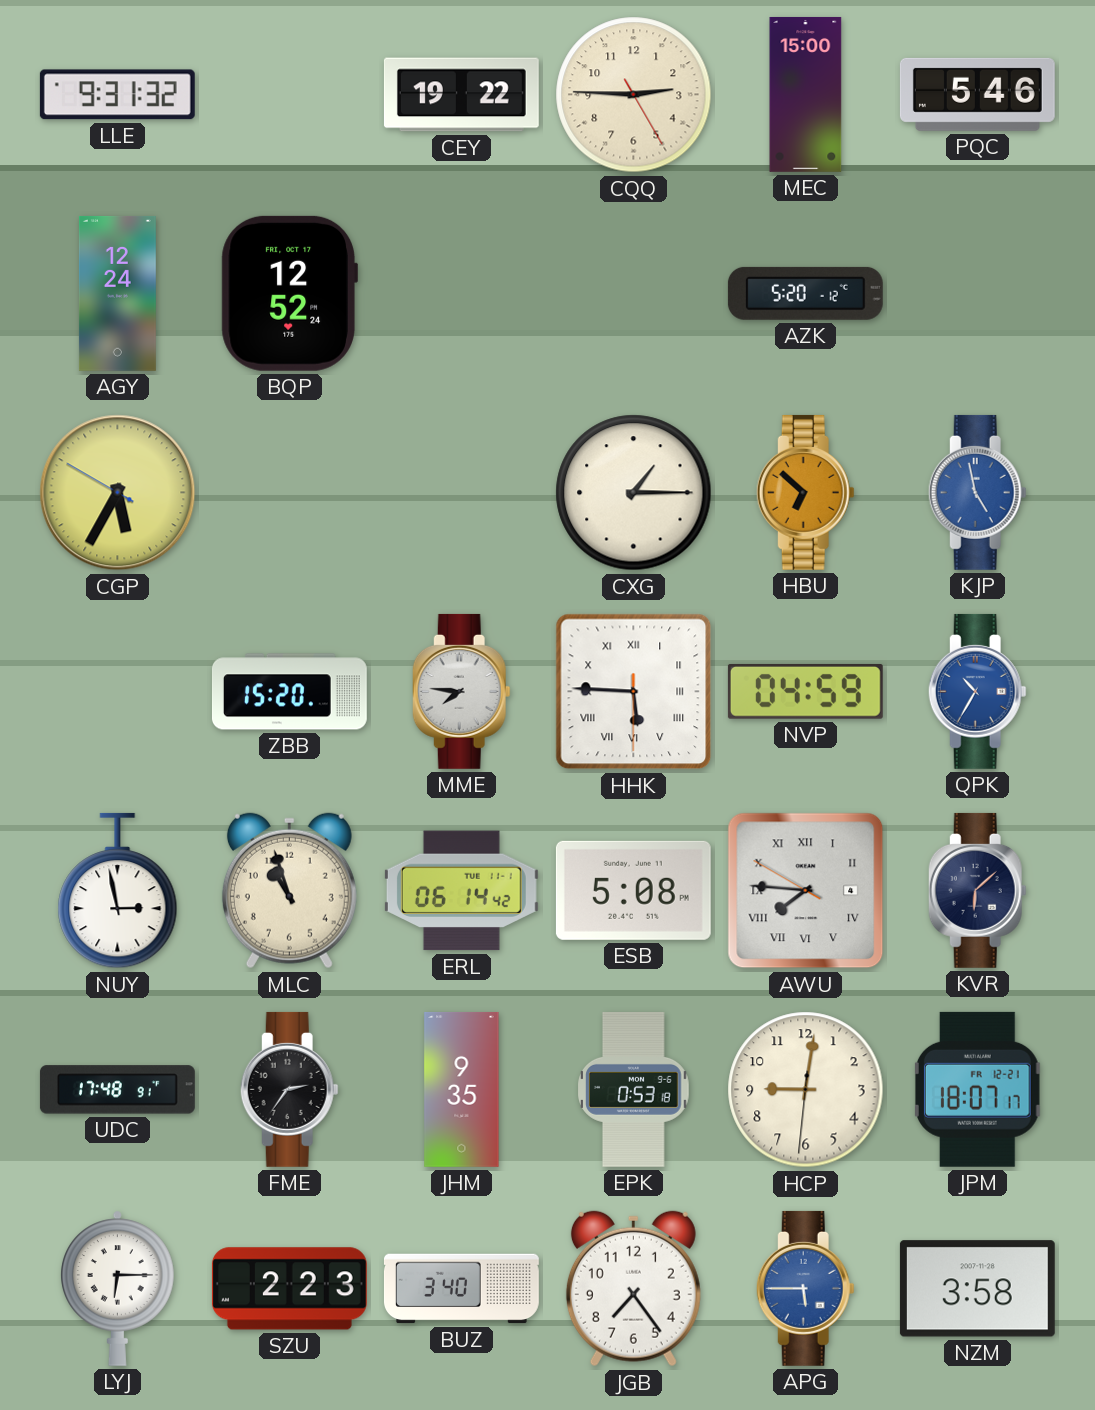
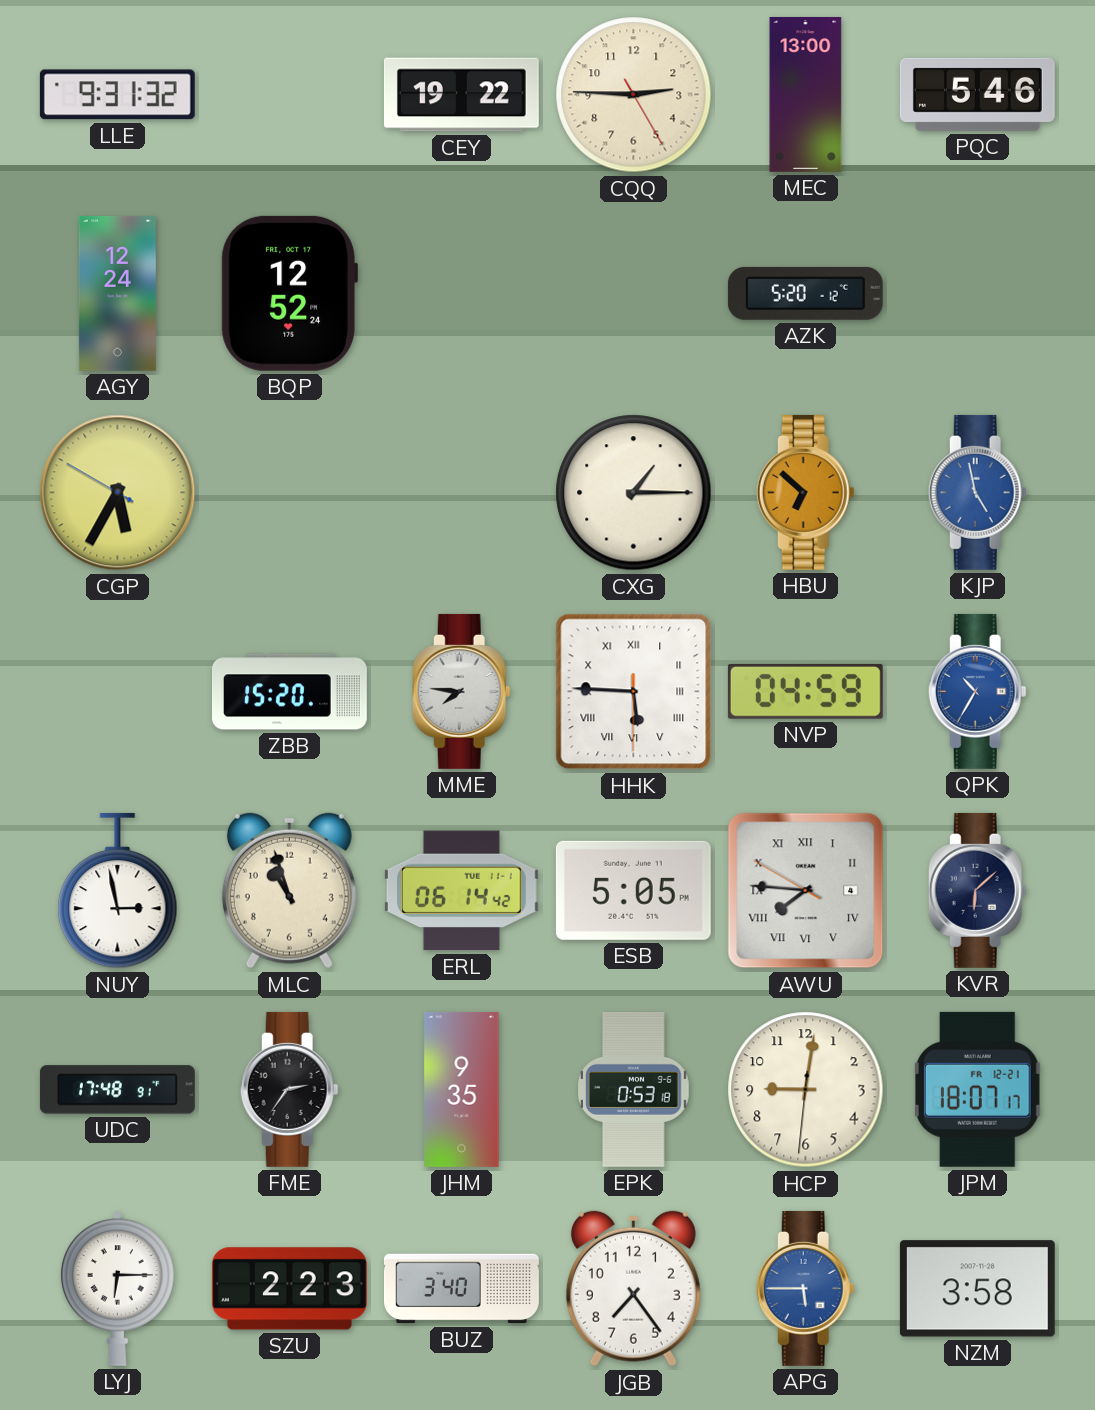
MEC: 15:00 -> 13:00
ESB: 5:08 -> 5:05
